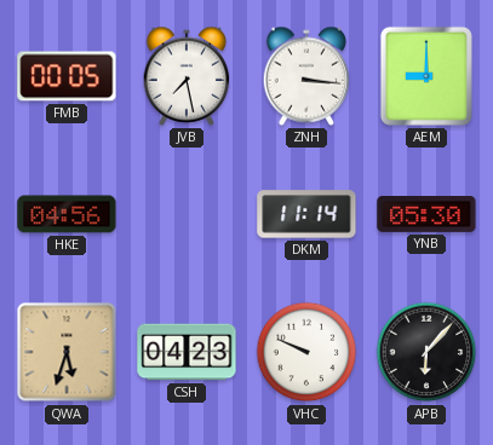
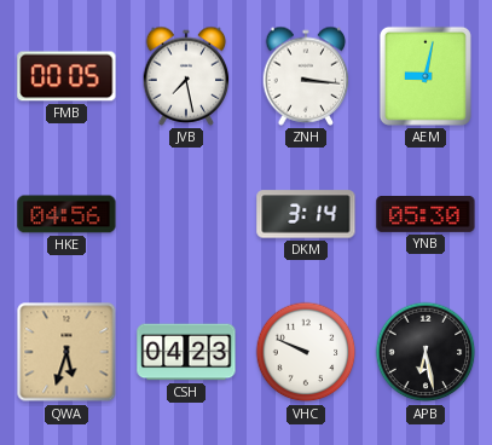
AEM: 9:00 -> 9:02
DKM: 11:14 -> 3:14
APB: 6:07 -> 6:28
